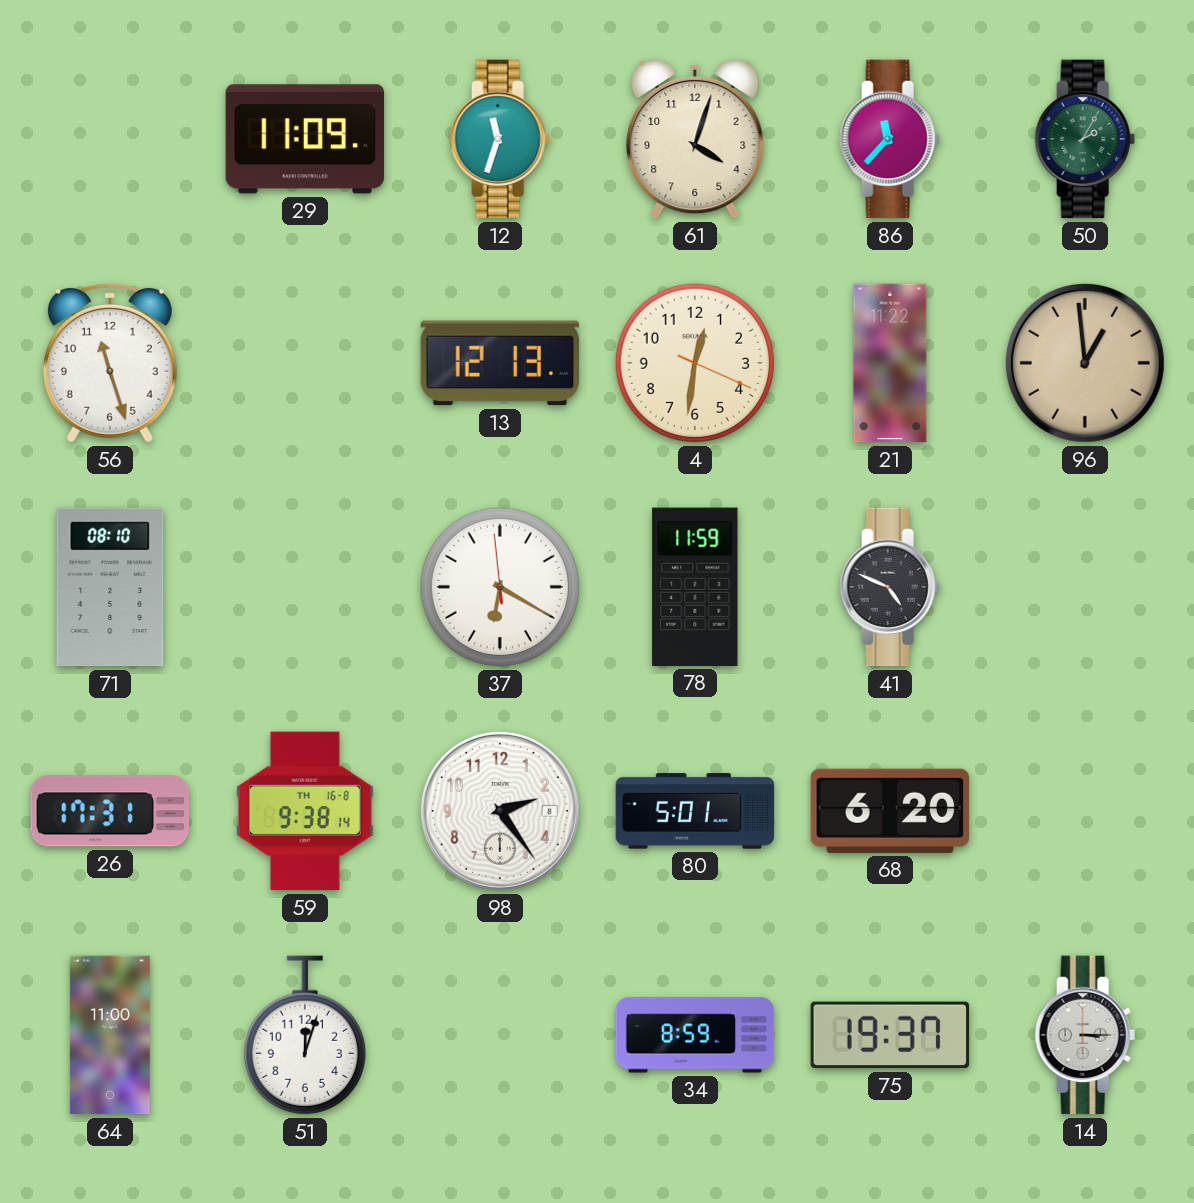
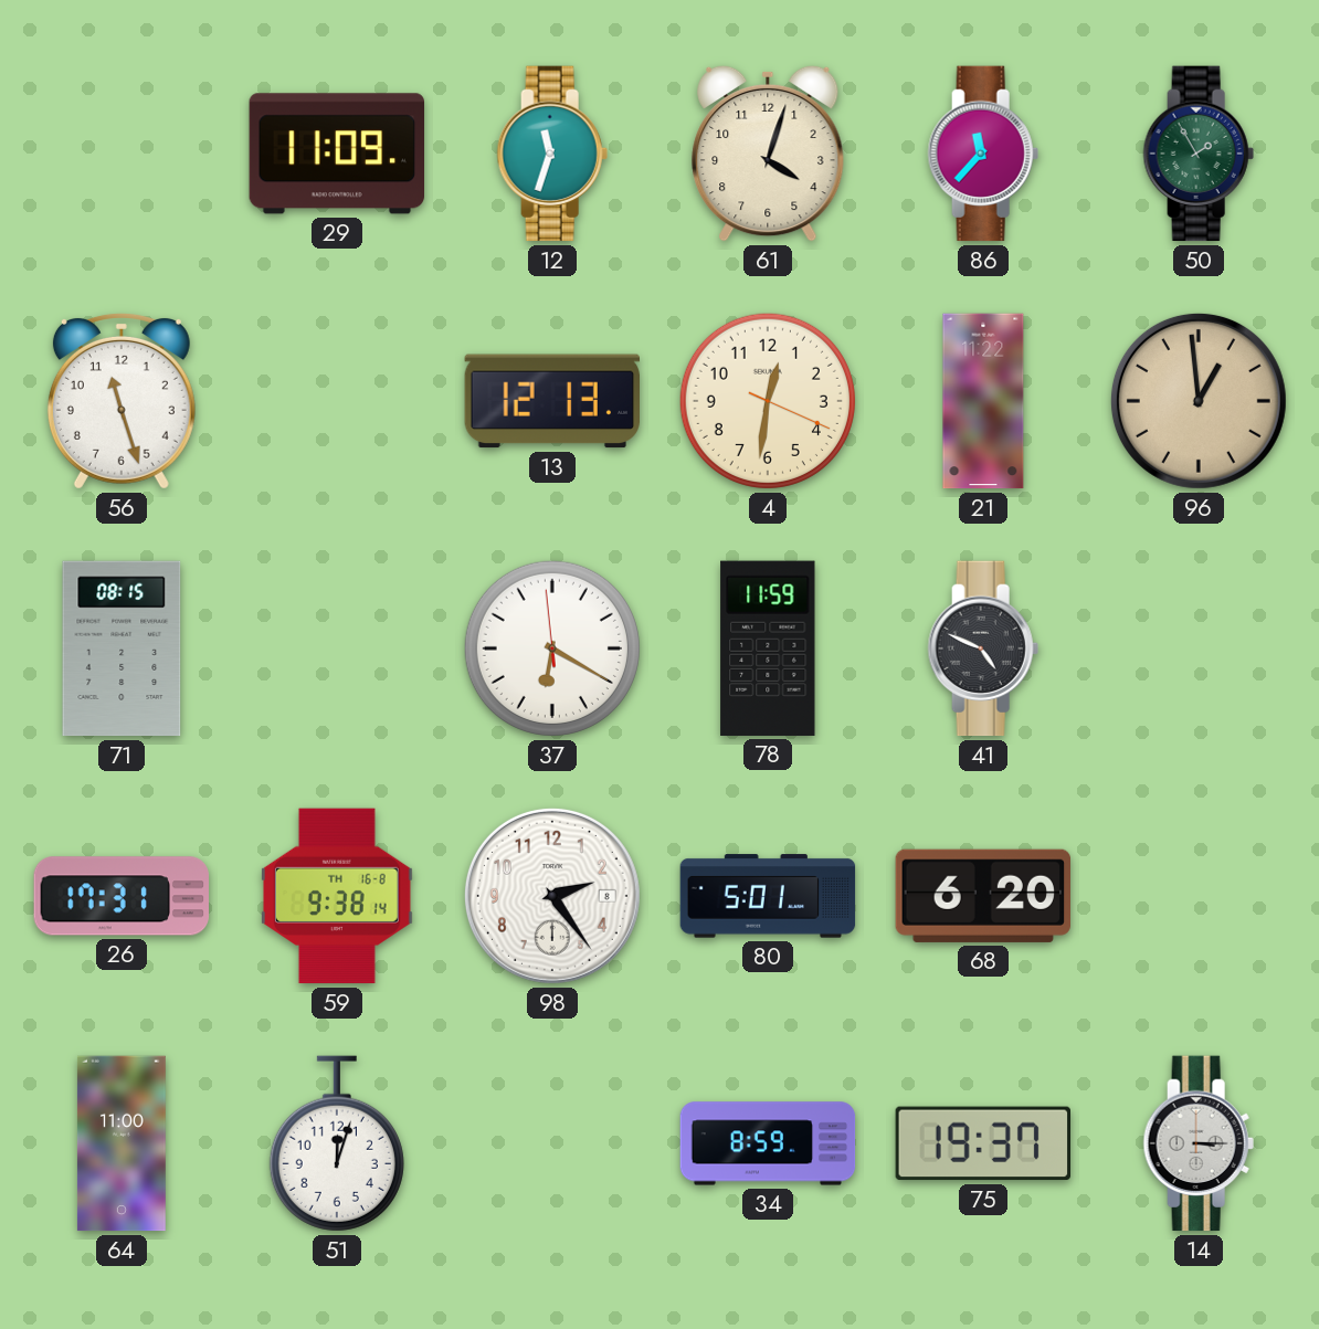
50: 2:05 -> 1:55
71: 08:10 -> 08:15
